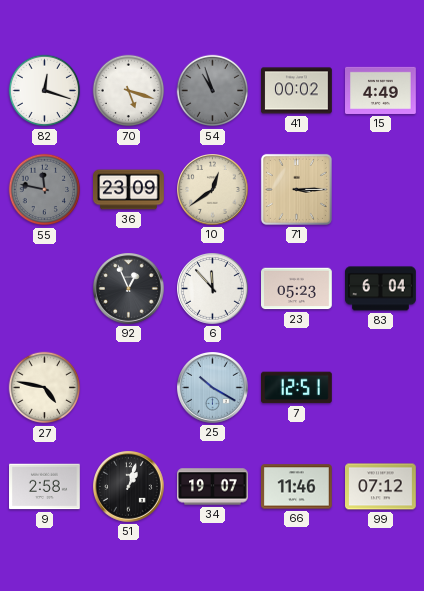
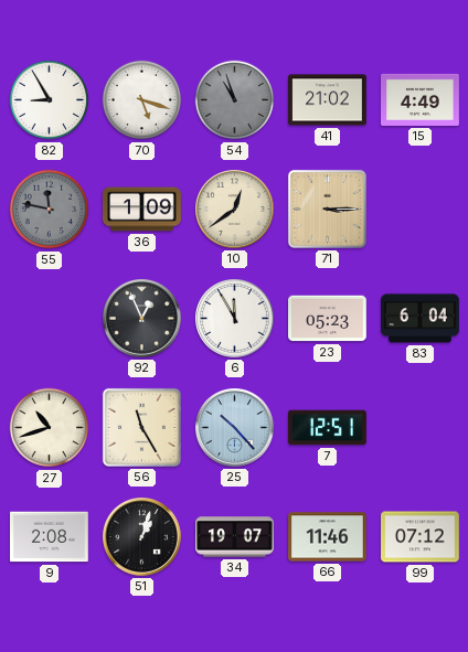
82: 12:18 -> 8:55
41: 00:02 -> 21:02
36: 23:09 -> 1:09
6: 11:53 -> 11:55
27: 4:47 -> 10:42
56: none -> 11:25
25: 10:20 -> 10:23
9: 2:58 -> 2:08
